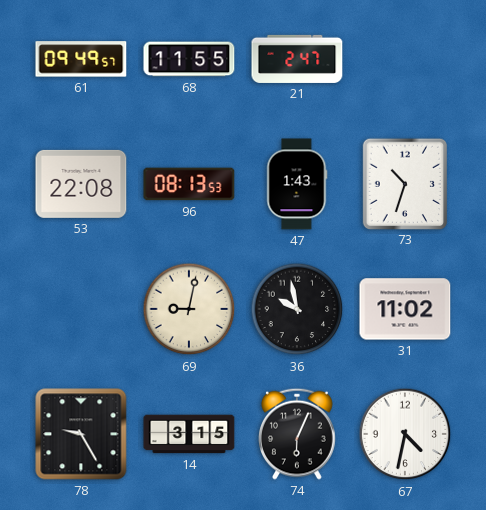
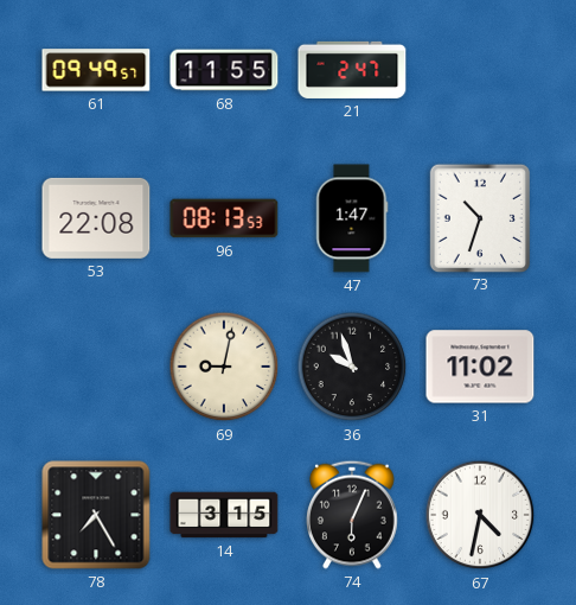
47: 1:43 -> 1:47
36: 9:58 -> 9:57
78: 9:25 -> 7:25
